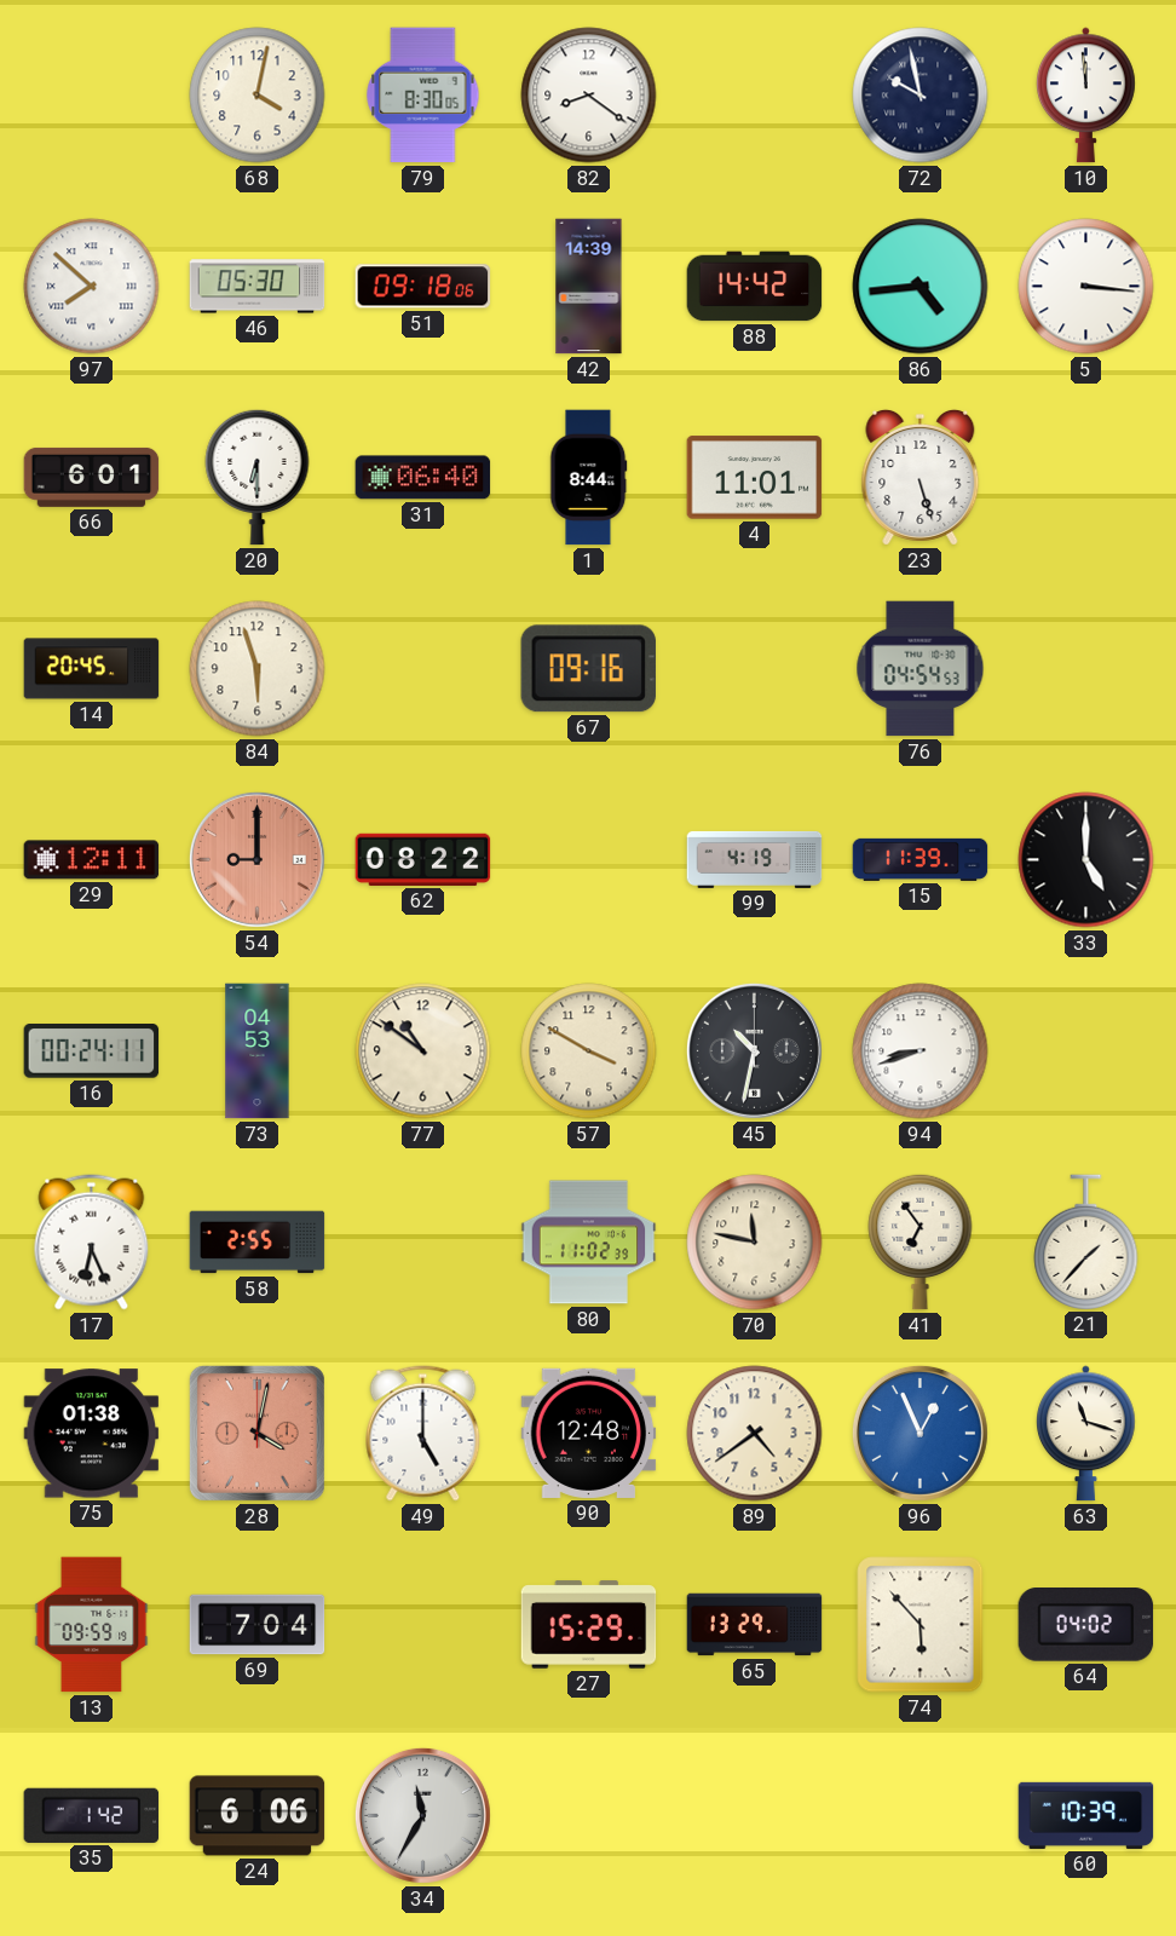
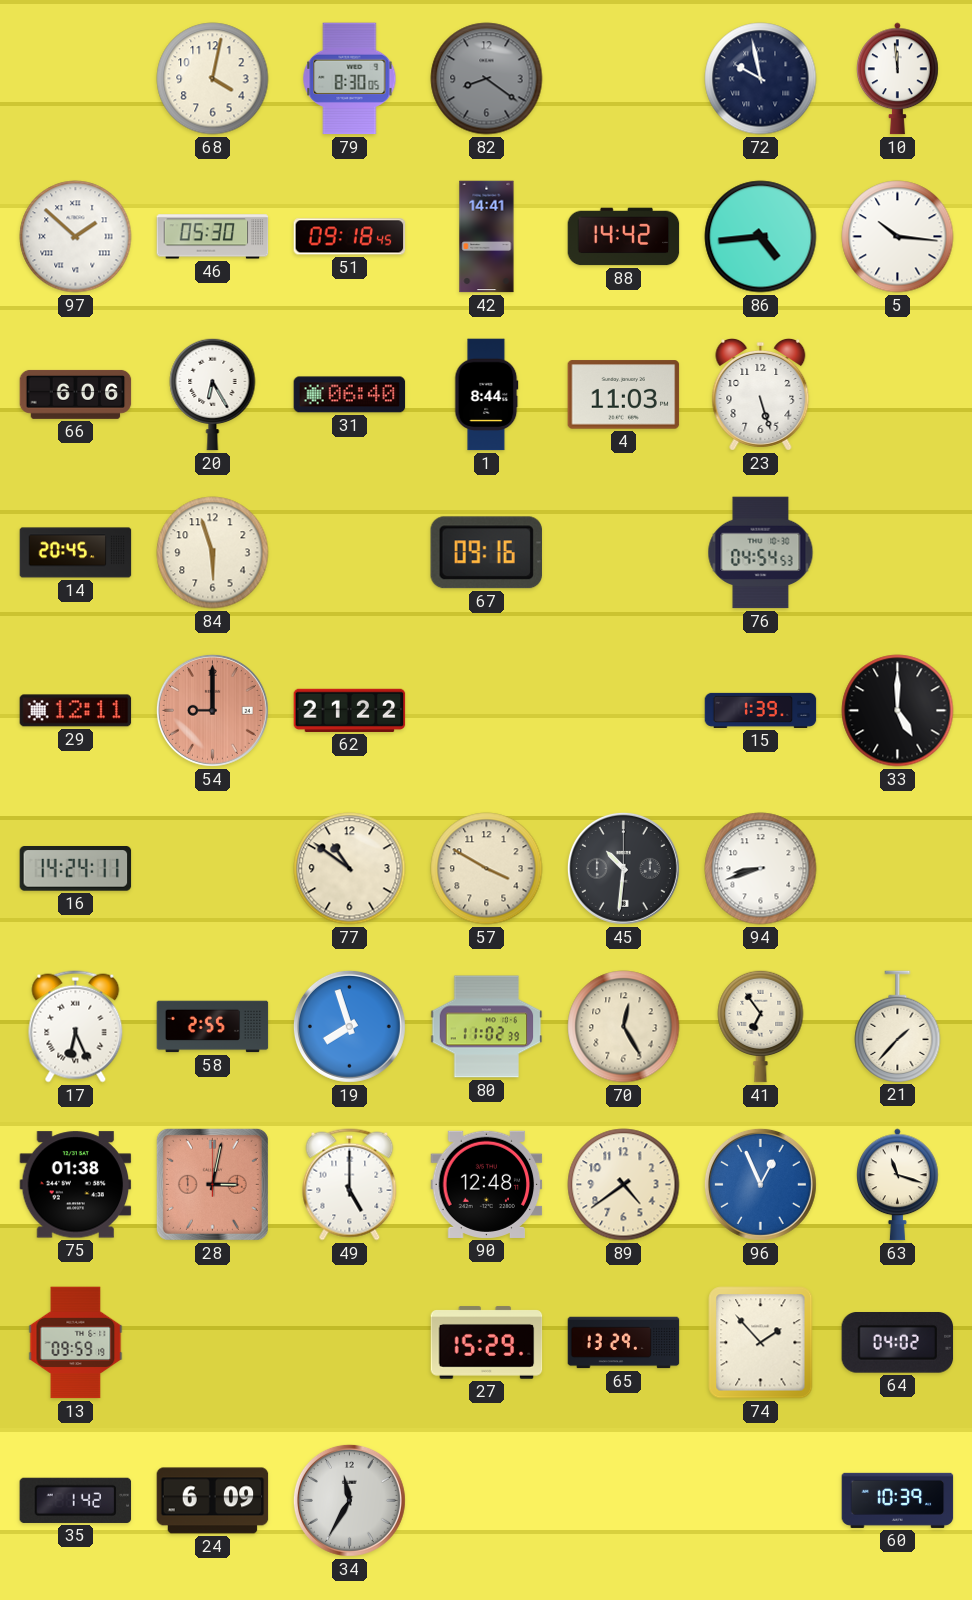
82 dial: white -> grey
97: 7:52 -> 1:52
51: 09:18:06 -> 09:18:45
42: 14:39 -> 14:41
5: 3:16 -> 10:16
66: 6:01 -> 6:06
20: 6:30 -> 6:25
4: 11:01 -> 11:03
62: 08:22 -> 21:22
99: 4:19 -> none
15: 11:39 -> 1:39
16: 00:24 -> 14:24
73: 04:53 -> none
45: 10:32 -> 10:31
19: none -> 7:57
70: 11:47 -> 12:25
28: 4:02 -> 3:02
69: 7:04 -> none
74: 5:53 -> 1:53
24: 6:06 -> 6:09
